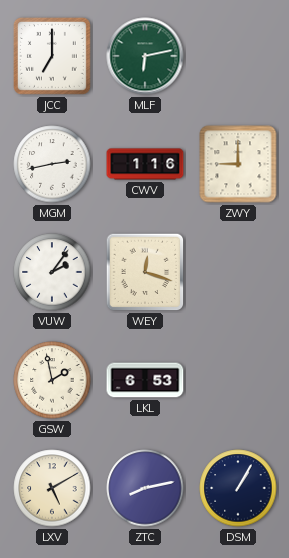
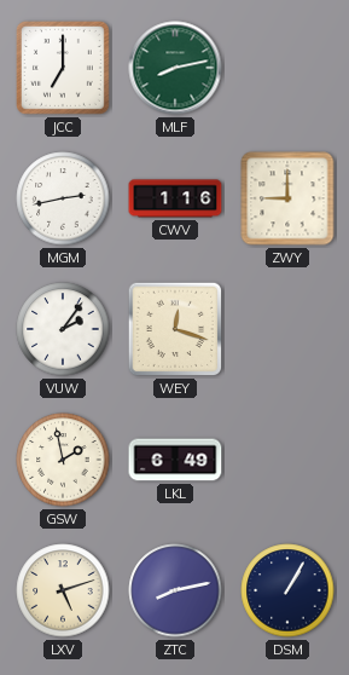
MLF: 6:13 -> 8:13
LKL: 6:53 -> 6:49
LXV: 5:10 -> 5:12
